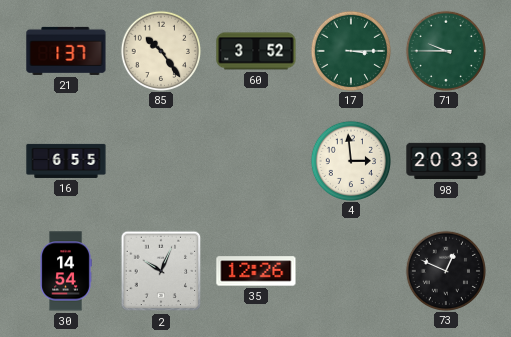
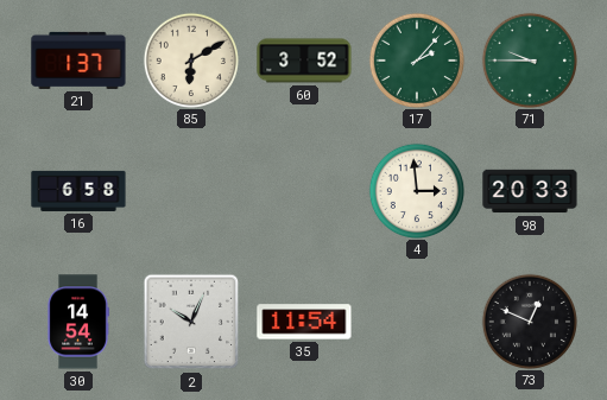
85: 10:24 -> 6:10
17: 3:15 -> 2:07
16: 6:55 -> 6:58
35: 12:26 -> 11:54
